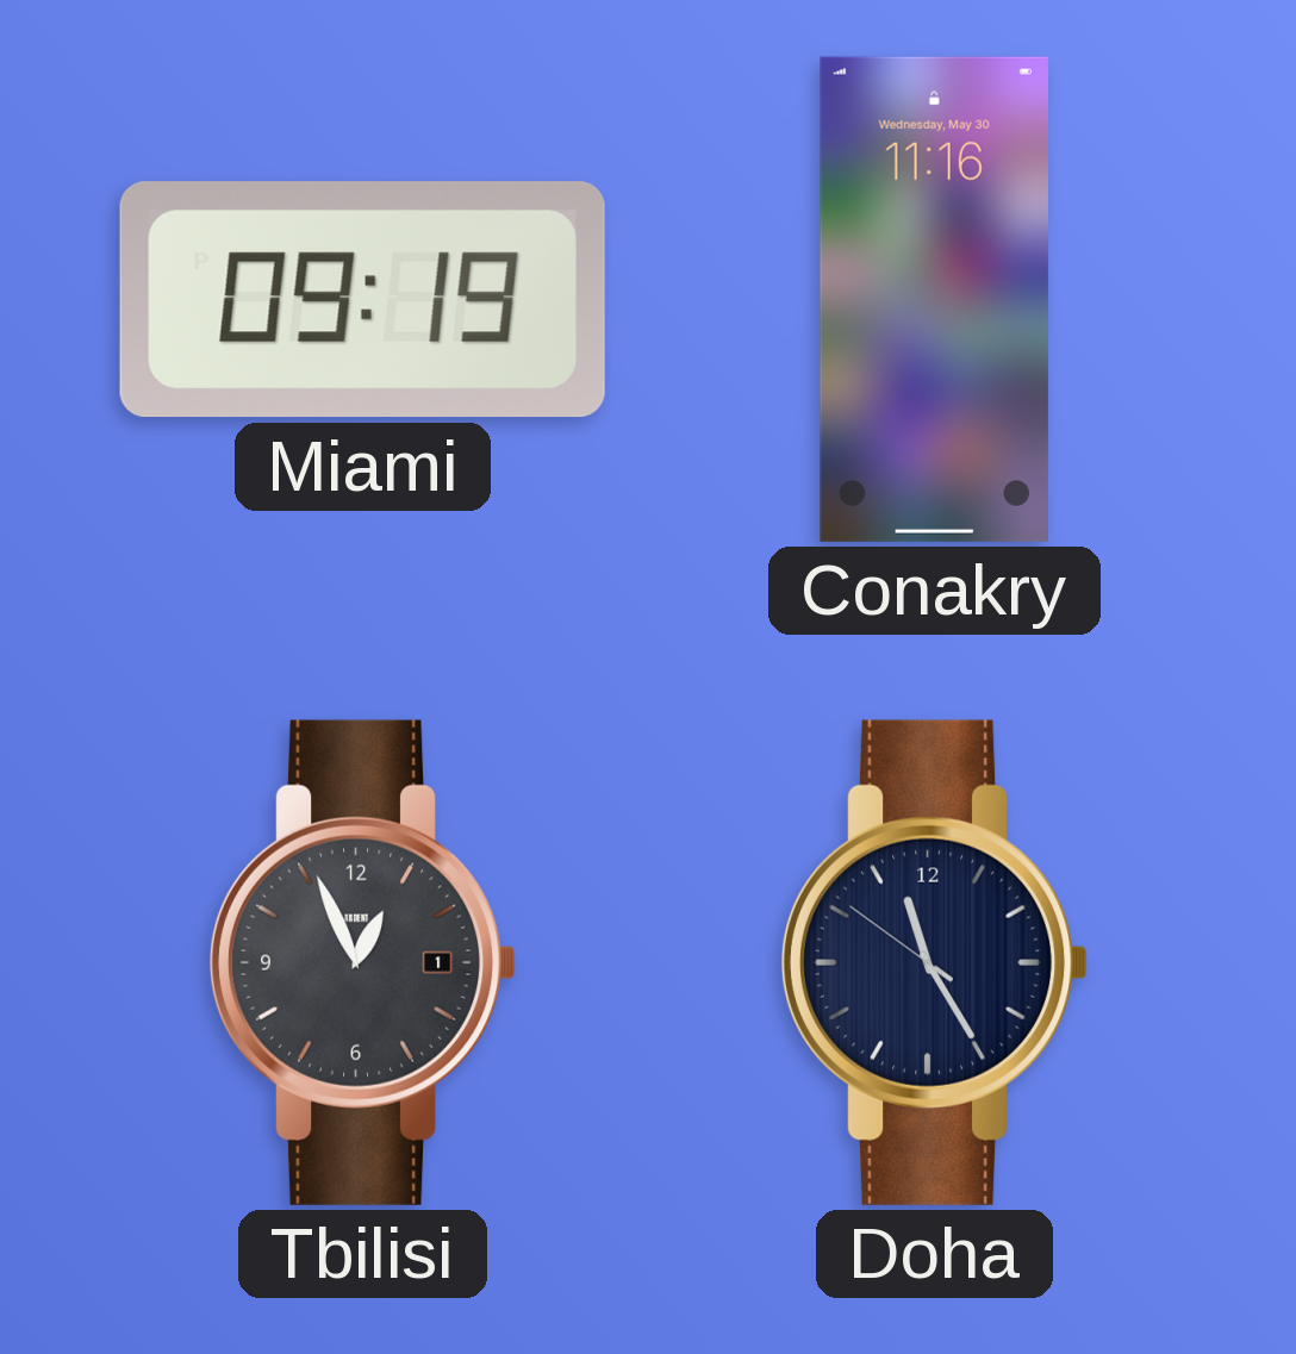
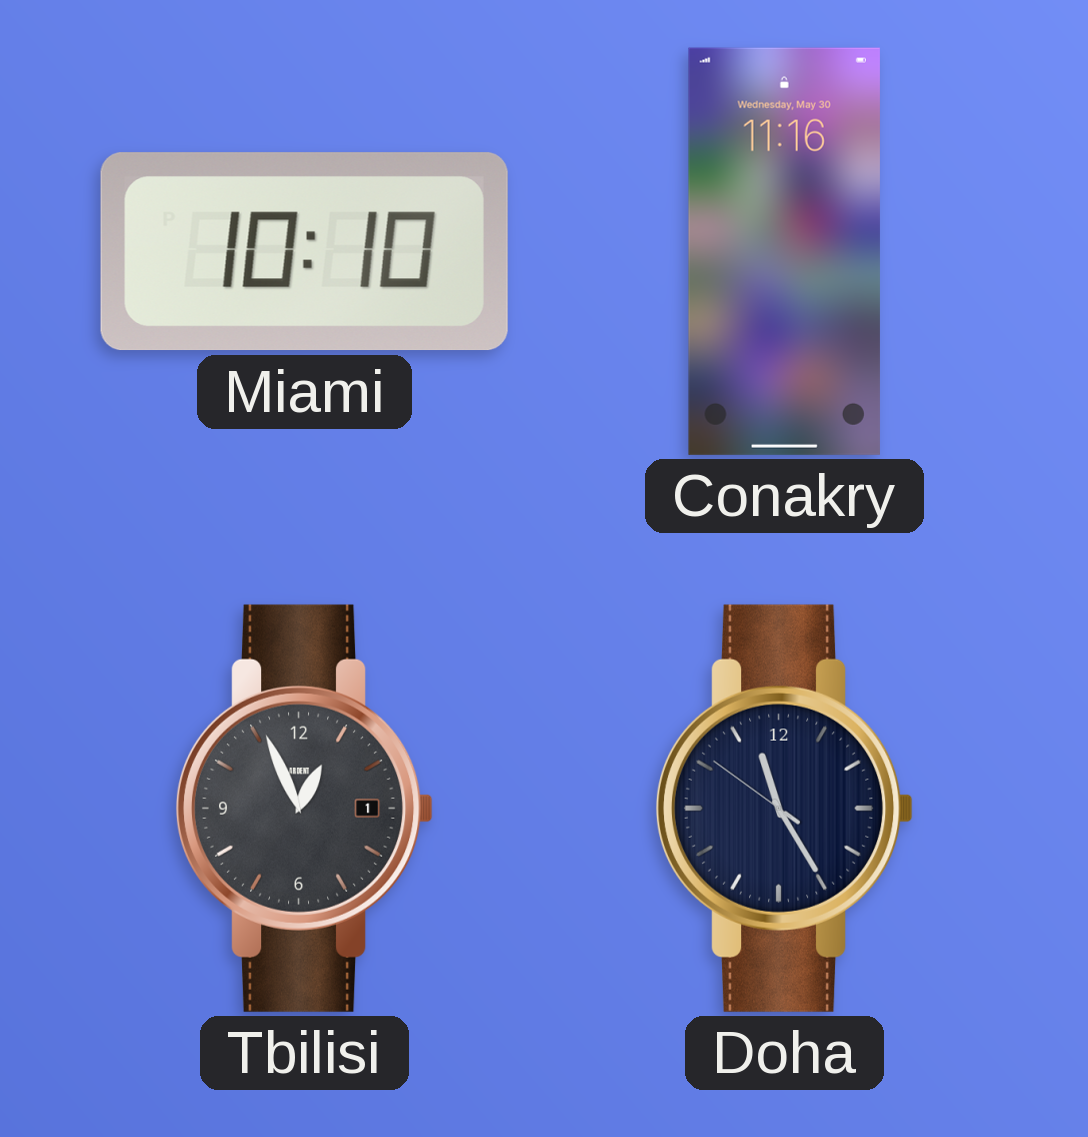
Miami: 09:19 -> 10:10
